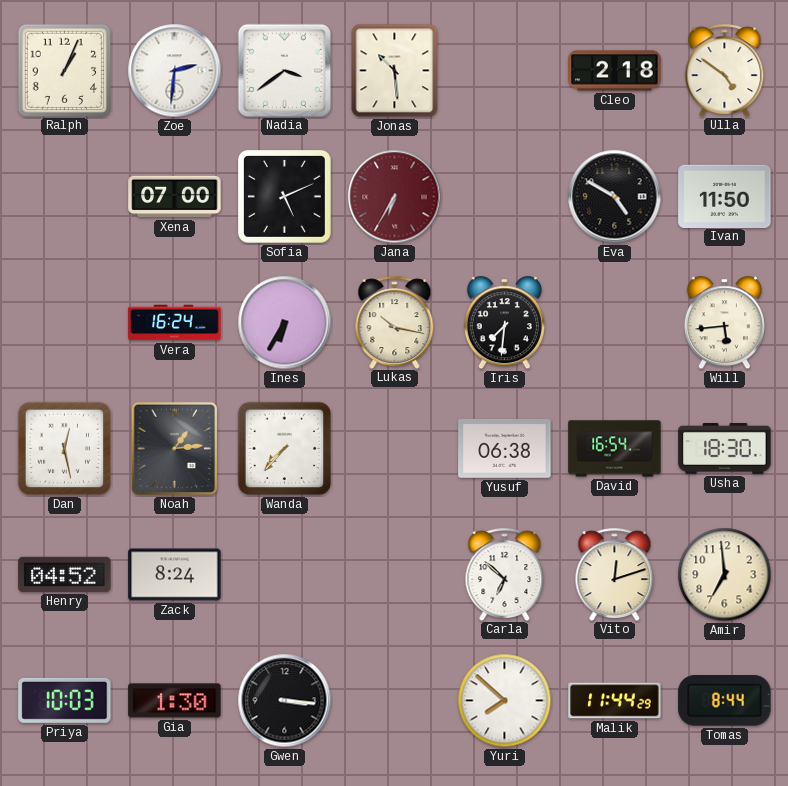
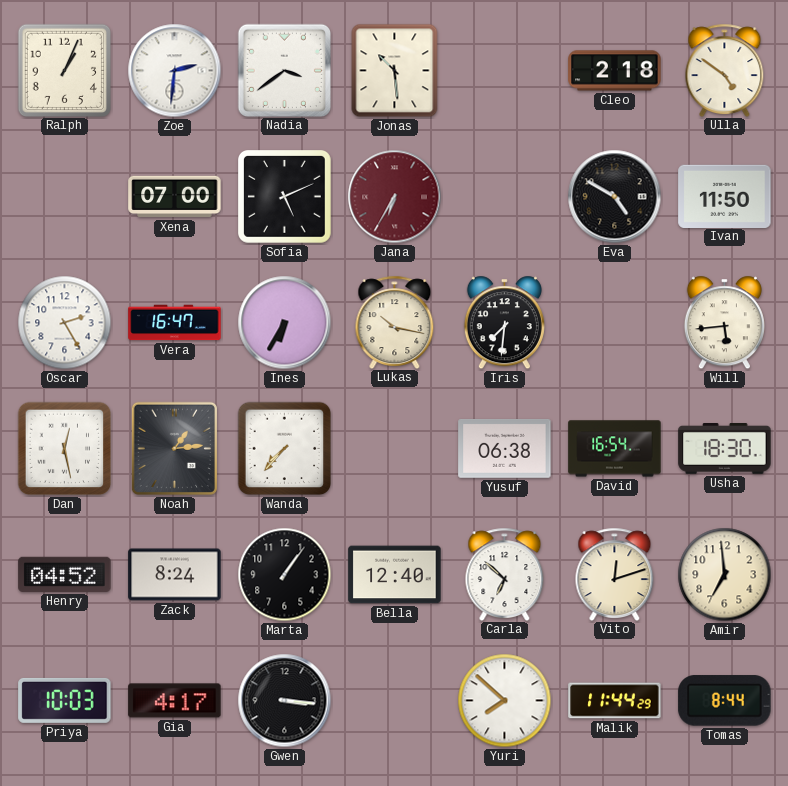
Oscar: none -> 2:25
Vera: 16:24 -> 16:47
Marta: none -> 1:06
Bella: none -> 12:40
Gia: 1:30 -> 4:17
